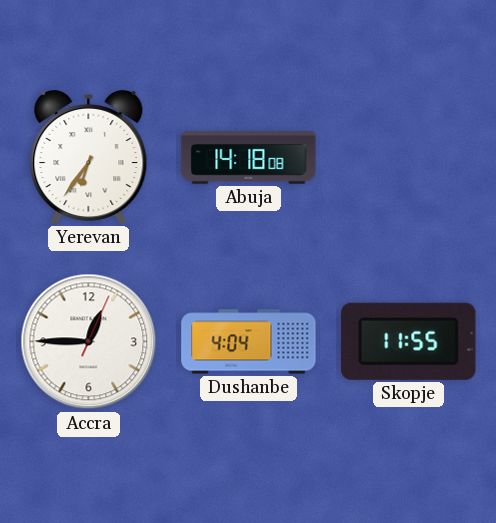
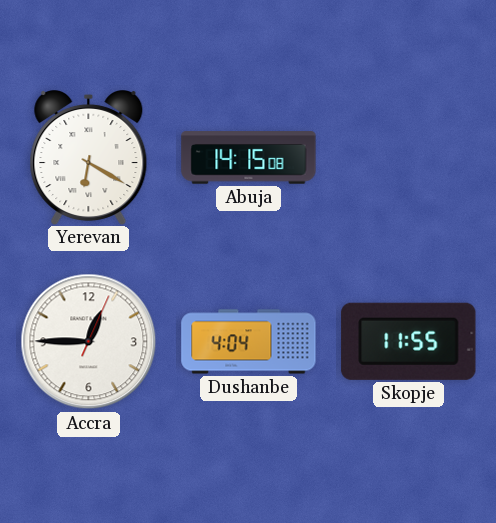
Yerevan: 6:36 -> 6:20
Abuja: 14:18 -> 14:15
